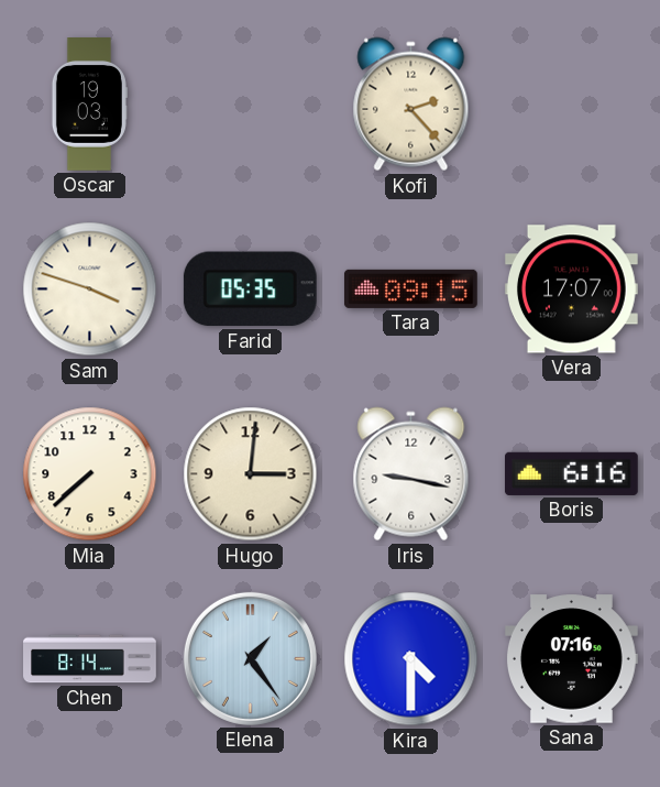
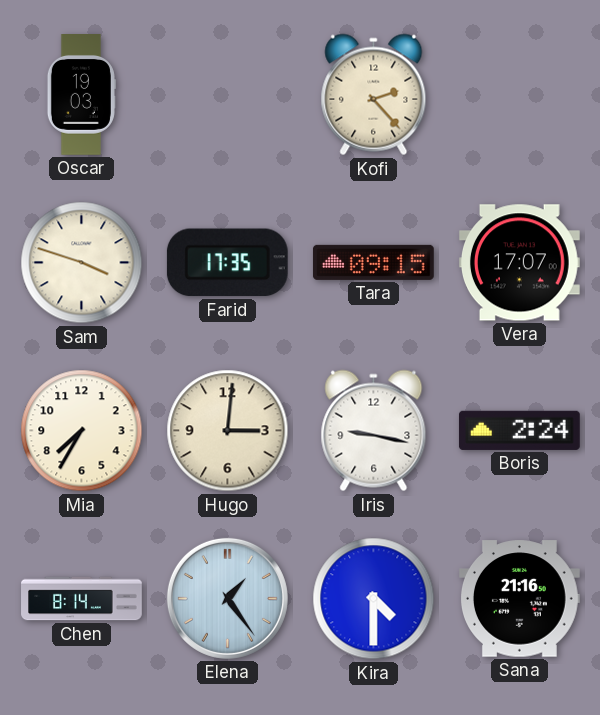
Farid: 05:35 -> 17:35
Mia: 7:38 -> 7:35
Boris: 6:16 -> 2:24
Sana: 07:16 -> 21:16
